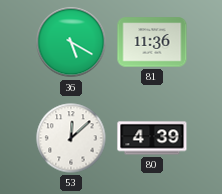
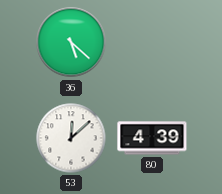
36: 5:20 -> 5:22
81: 11:36 -> none
